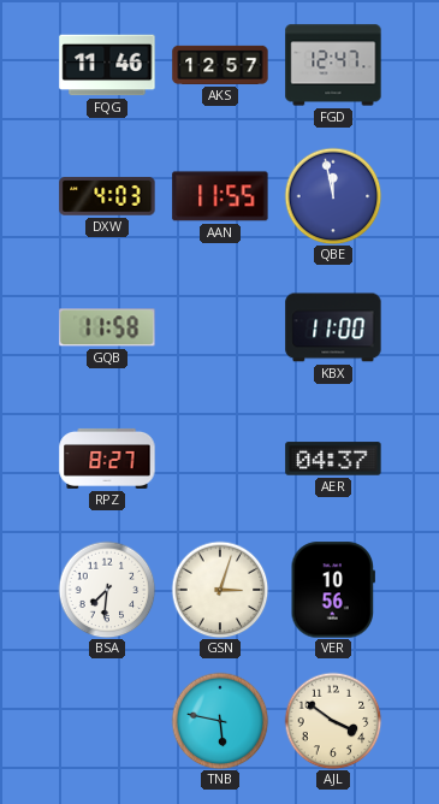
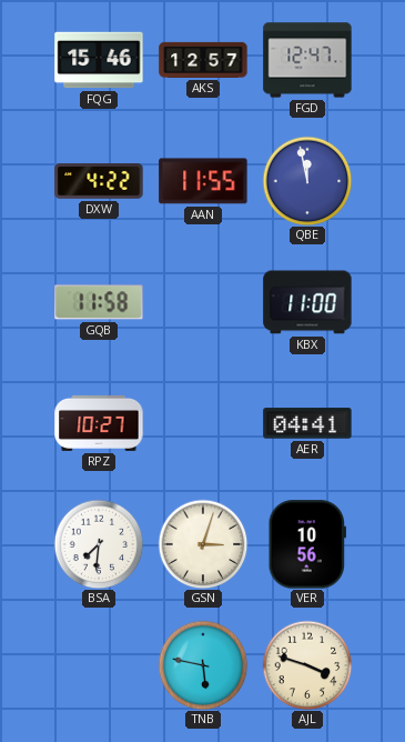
FQG: 11:46 -> 15:46
DXW: 4:03 -> 4:22
RPZ: 8:27 -> 10:27
AER: 04:37 -> 04:41
AJL: 3:51 -> 3:48
